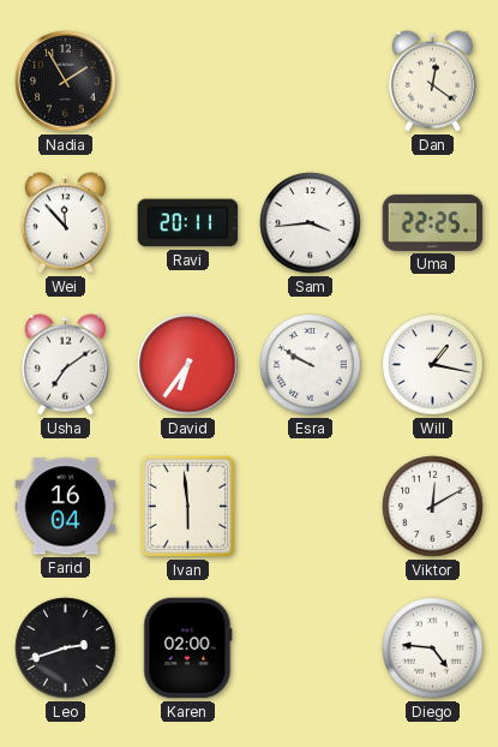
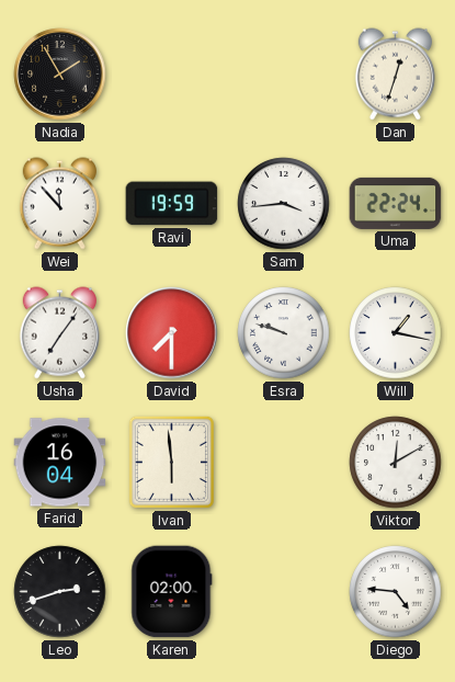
Dan: 12:21 -> 12:33
Ravi: 20:11 -> 19:59
Uma: 22:25 -> 22:24
Usha: 7:09 -> 7:06
David: 6:36 -> 7:30
Esra: 9:50 -> 9:48
